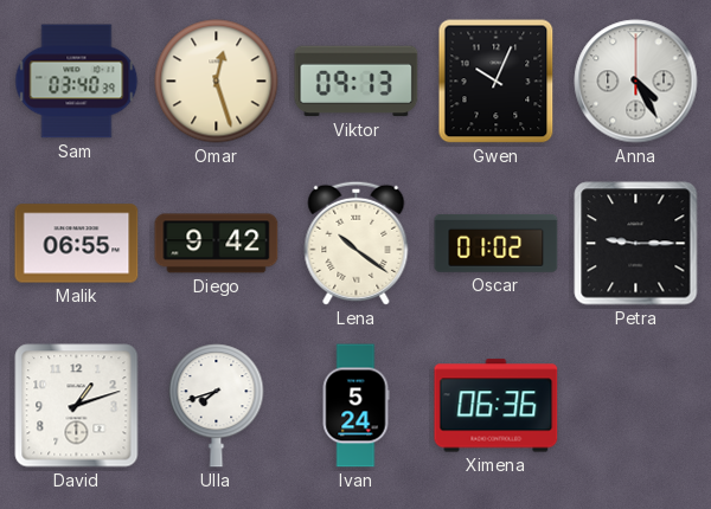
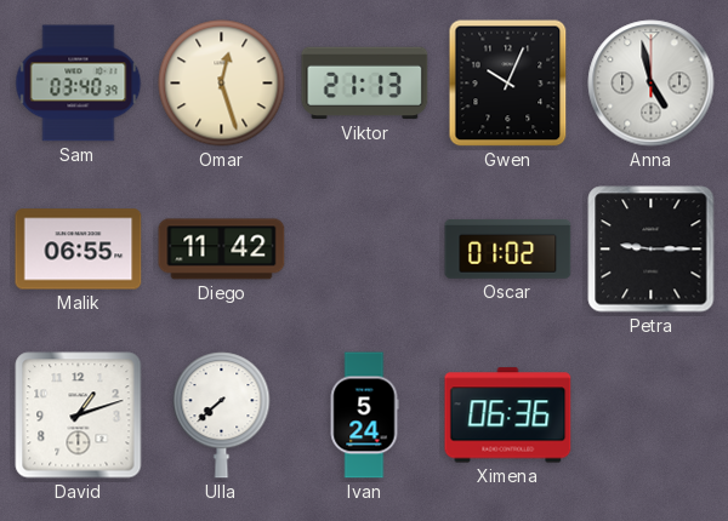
Viktor: 09:13 -> 21:13
Anna: 4:25 -> 4:58
Diego: 9:42 -> 11:42
Lena: 10:21 -> none
Ulla: 7:42 -> 7:38
